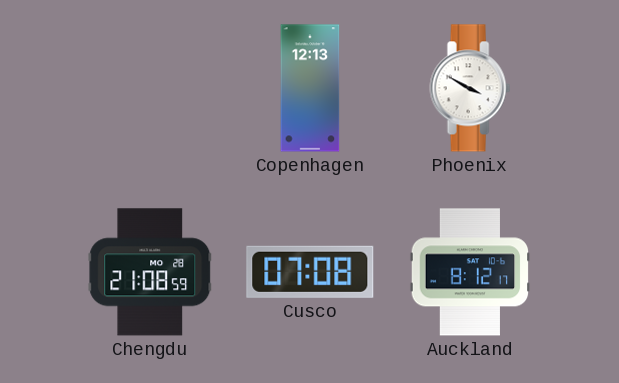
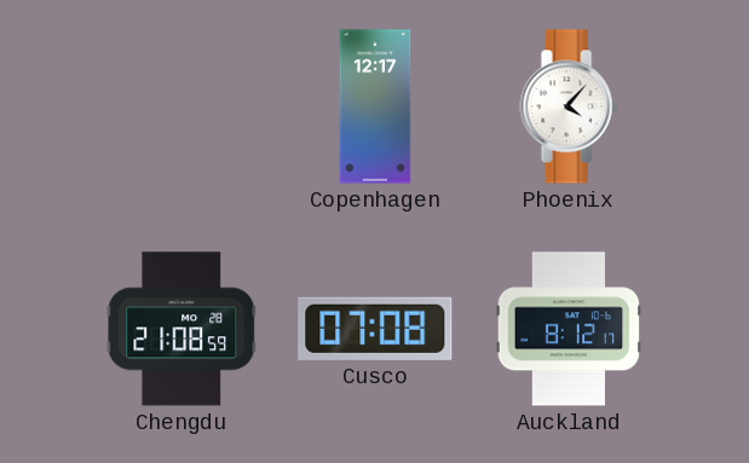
Copenhagen: 12:13 -> 12:17
Phoenix: 3:50 -> 4:07
